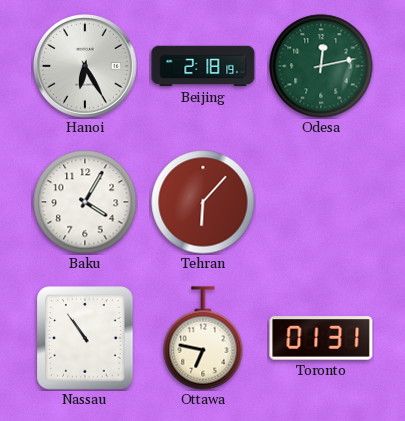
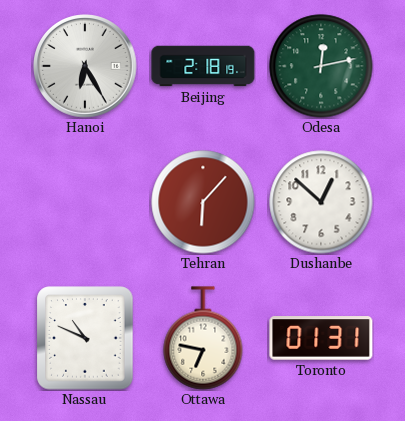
Baku: 4:05 -> none
Dushanbe: none -> 12:52
Nassau: 10:54 -> 10:49
